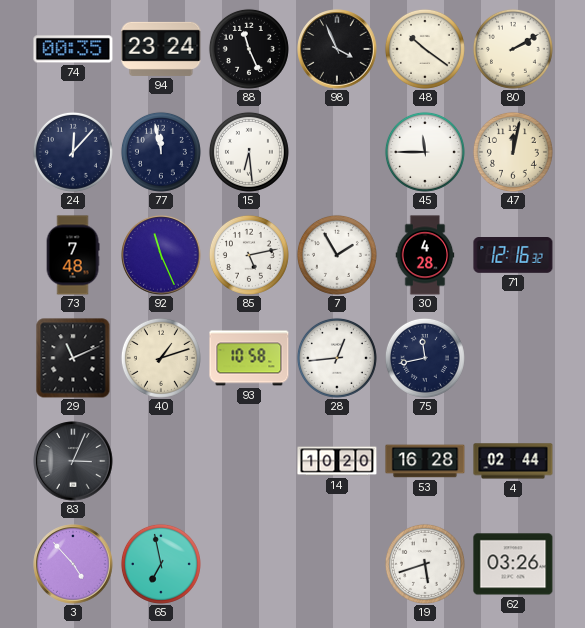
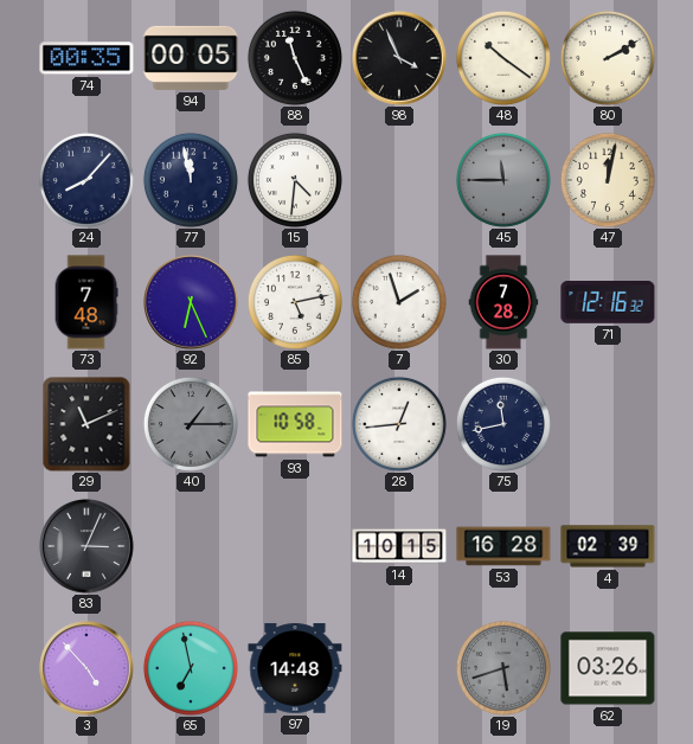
94: 23:24 -> 00:05
24: 12:07 -> 8:07
15: 6:29 -> 4:31
45 dial: white -> grey
92: 11:26 -> 6:26
7: 1:55 -> 1:57
30: 4:28 -> 7:28
40: 1:12 -> 1:15
40 dial: cream -> grey
14: 10:20 -> 10:15
4: 02:44 -> 02:39
97: none -> 14:48
19 dial: white -> grey
